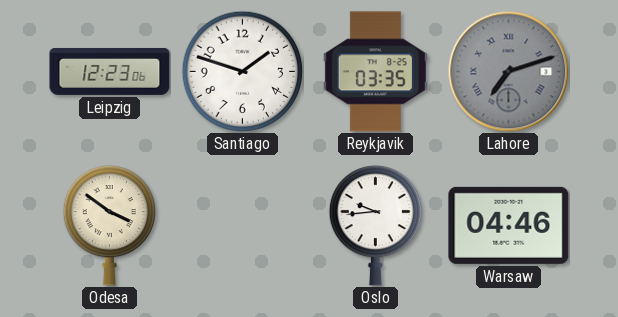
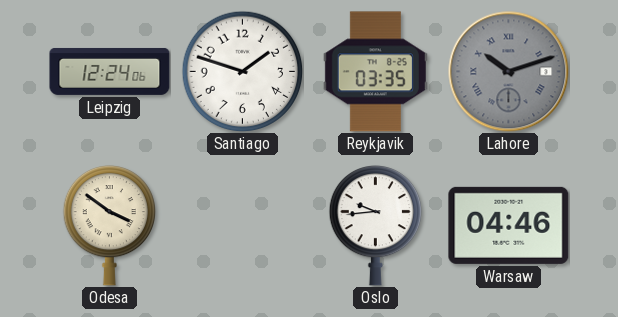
Leipzig: 12:23 -> 12:24
Lahore: 7:12 -> 10:12
